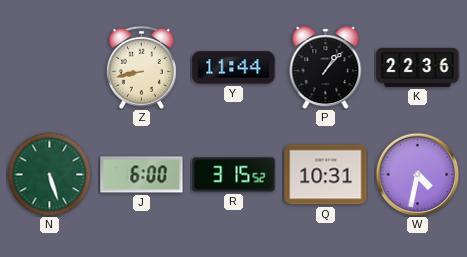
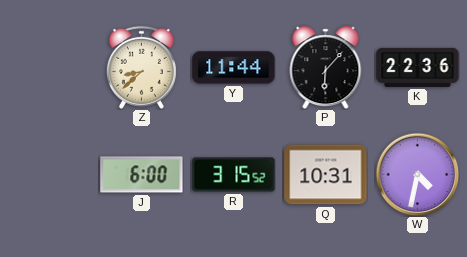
Z: 8:43 -> 8:38
P: 1:07 -> 6:07
N: 5:27 -> none
